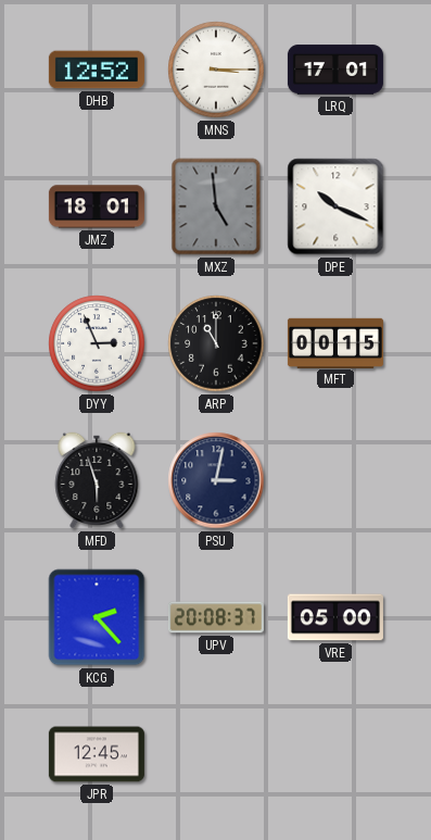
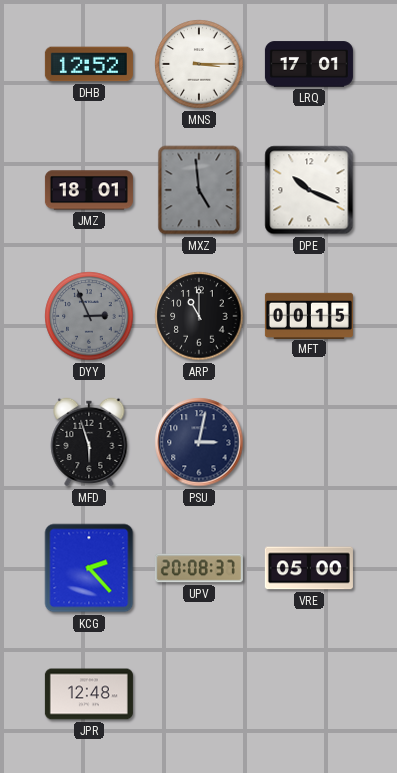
DYY dial: white -> grey
JPR: 12:45 -> 12:48
